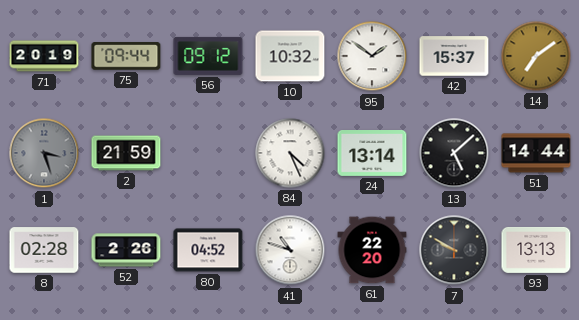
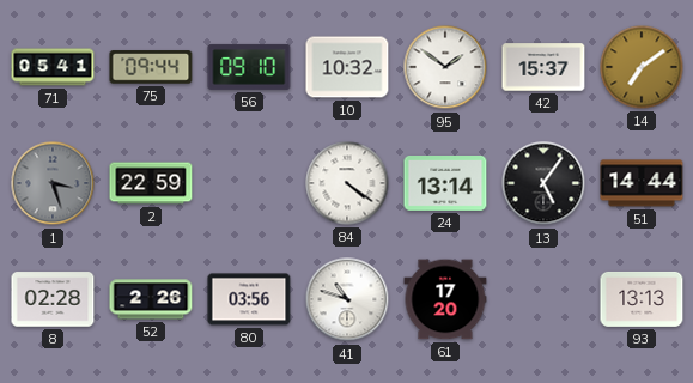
71: 20:19 -> 05:41
56: 09:12 -> 09:10
2: 21:59 -> 22:59
84: 4:26 -> 4:21
13: 5:08 -> 5:06
80: 04:52 -> 03:56
61: 22:20 -> 17:20
7: 9:50 -> none
